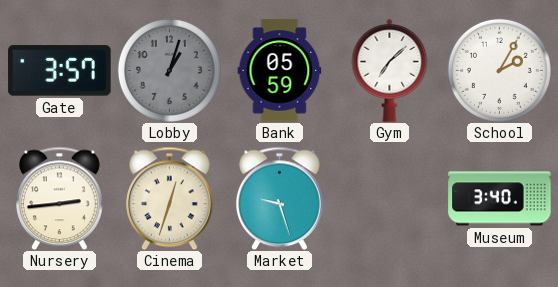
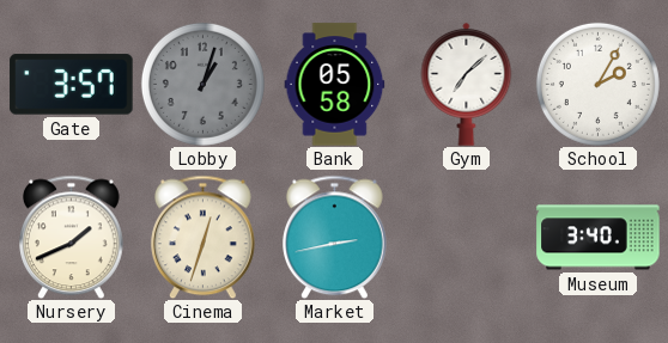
Bank: 05:59 -> 05:58
Nursery: 2:44 -> 1:41
Market: 9:27 -> 2:43
